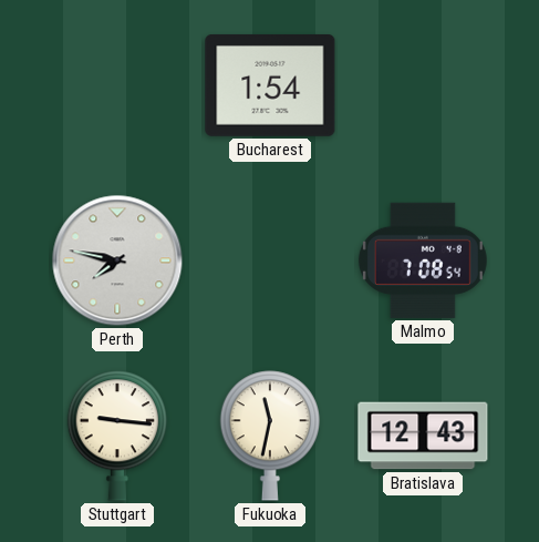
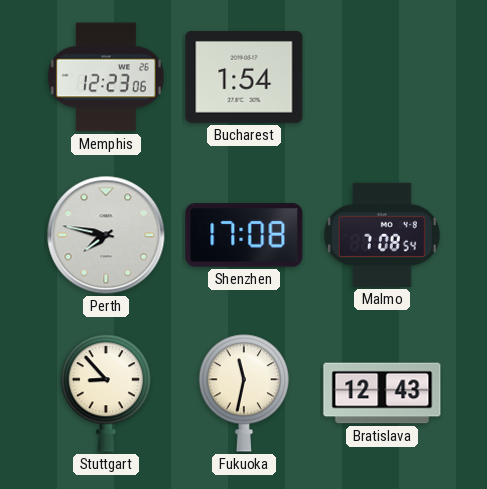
Memphis: none -> 12:23
Shenzhen: none -> 17:08
Stuttgart: 9:16 -> 8:53
